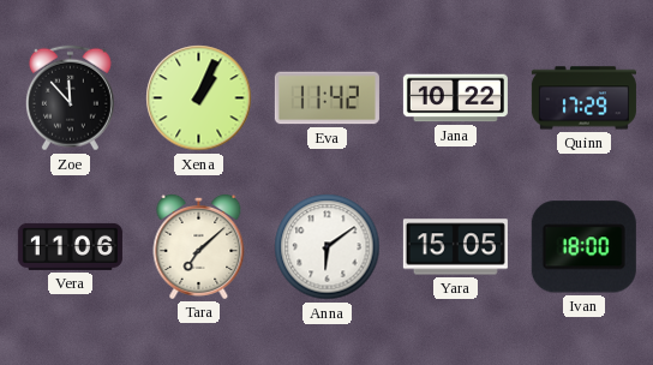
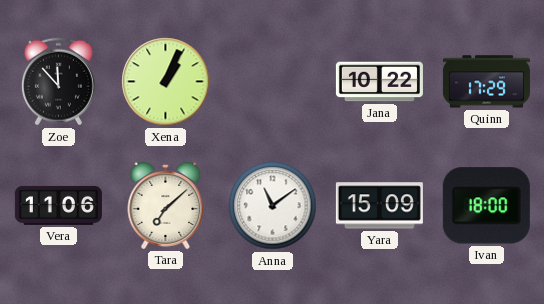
Eva: 11:42 -> none
Anna: 6:09 -> 11:09
Yara: 15:05 -> 15:09
